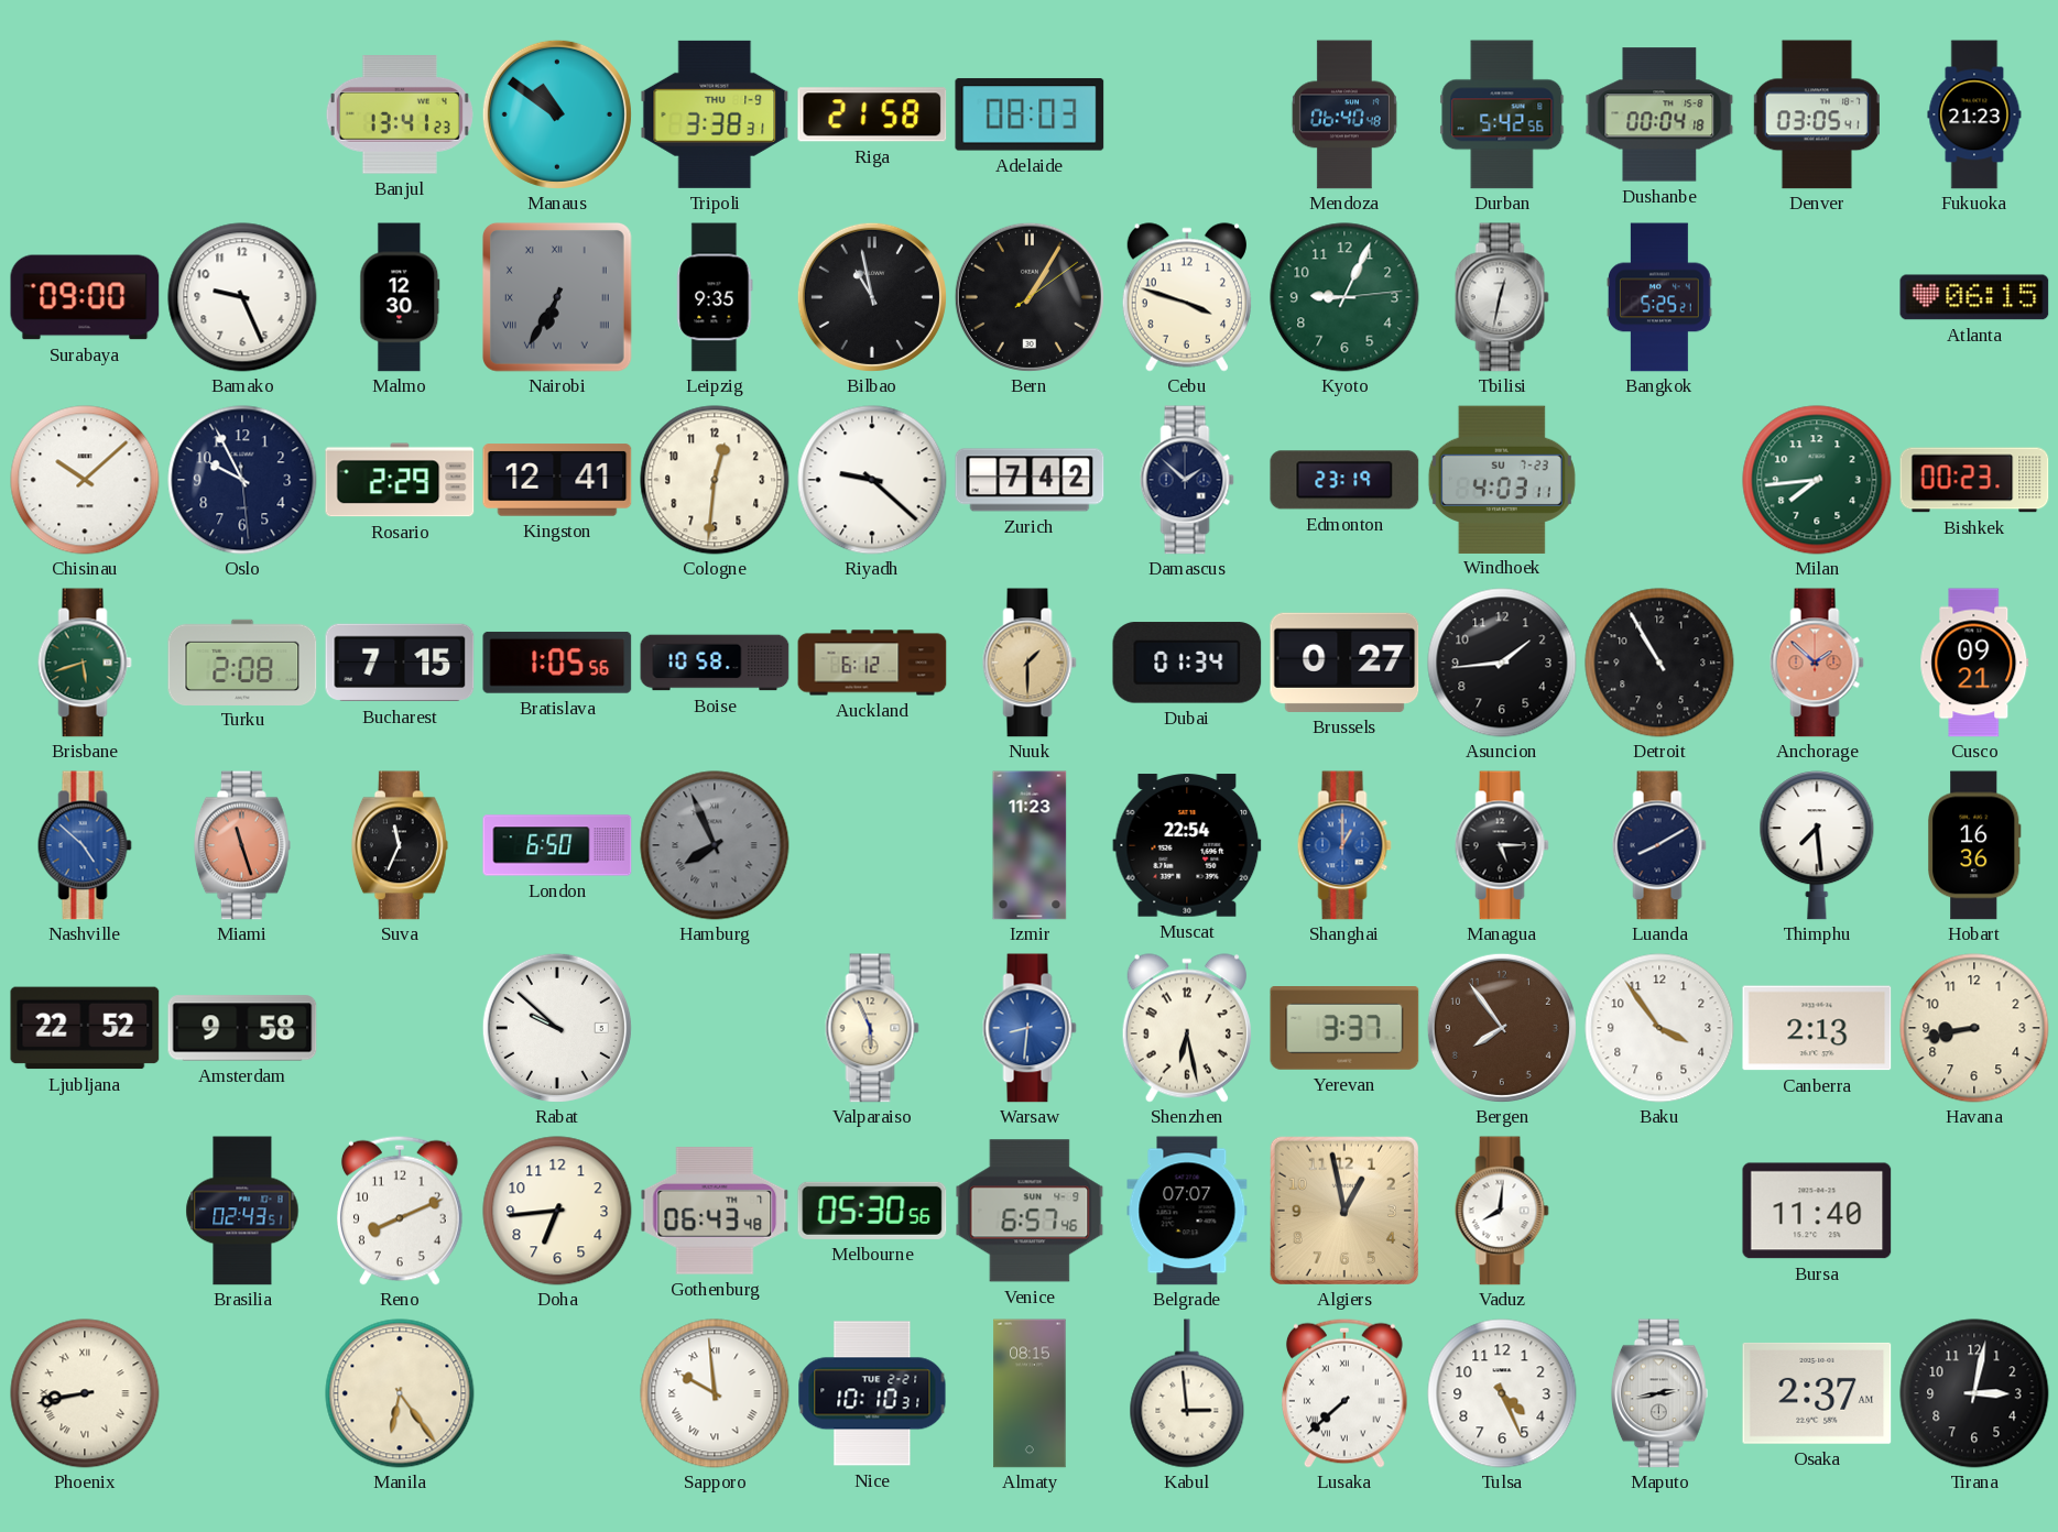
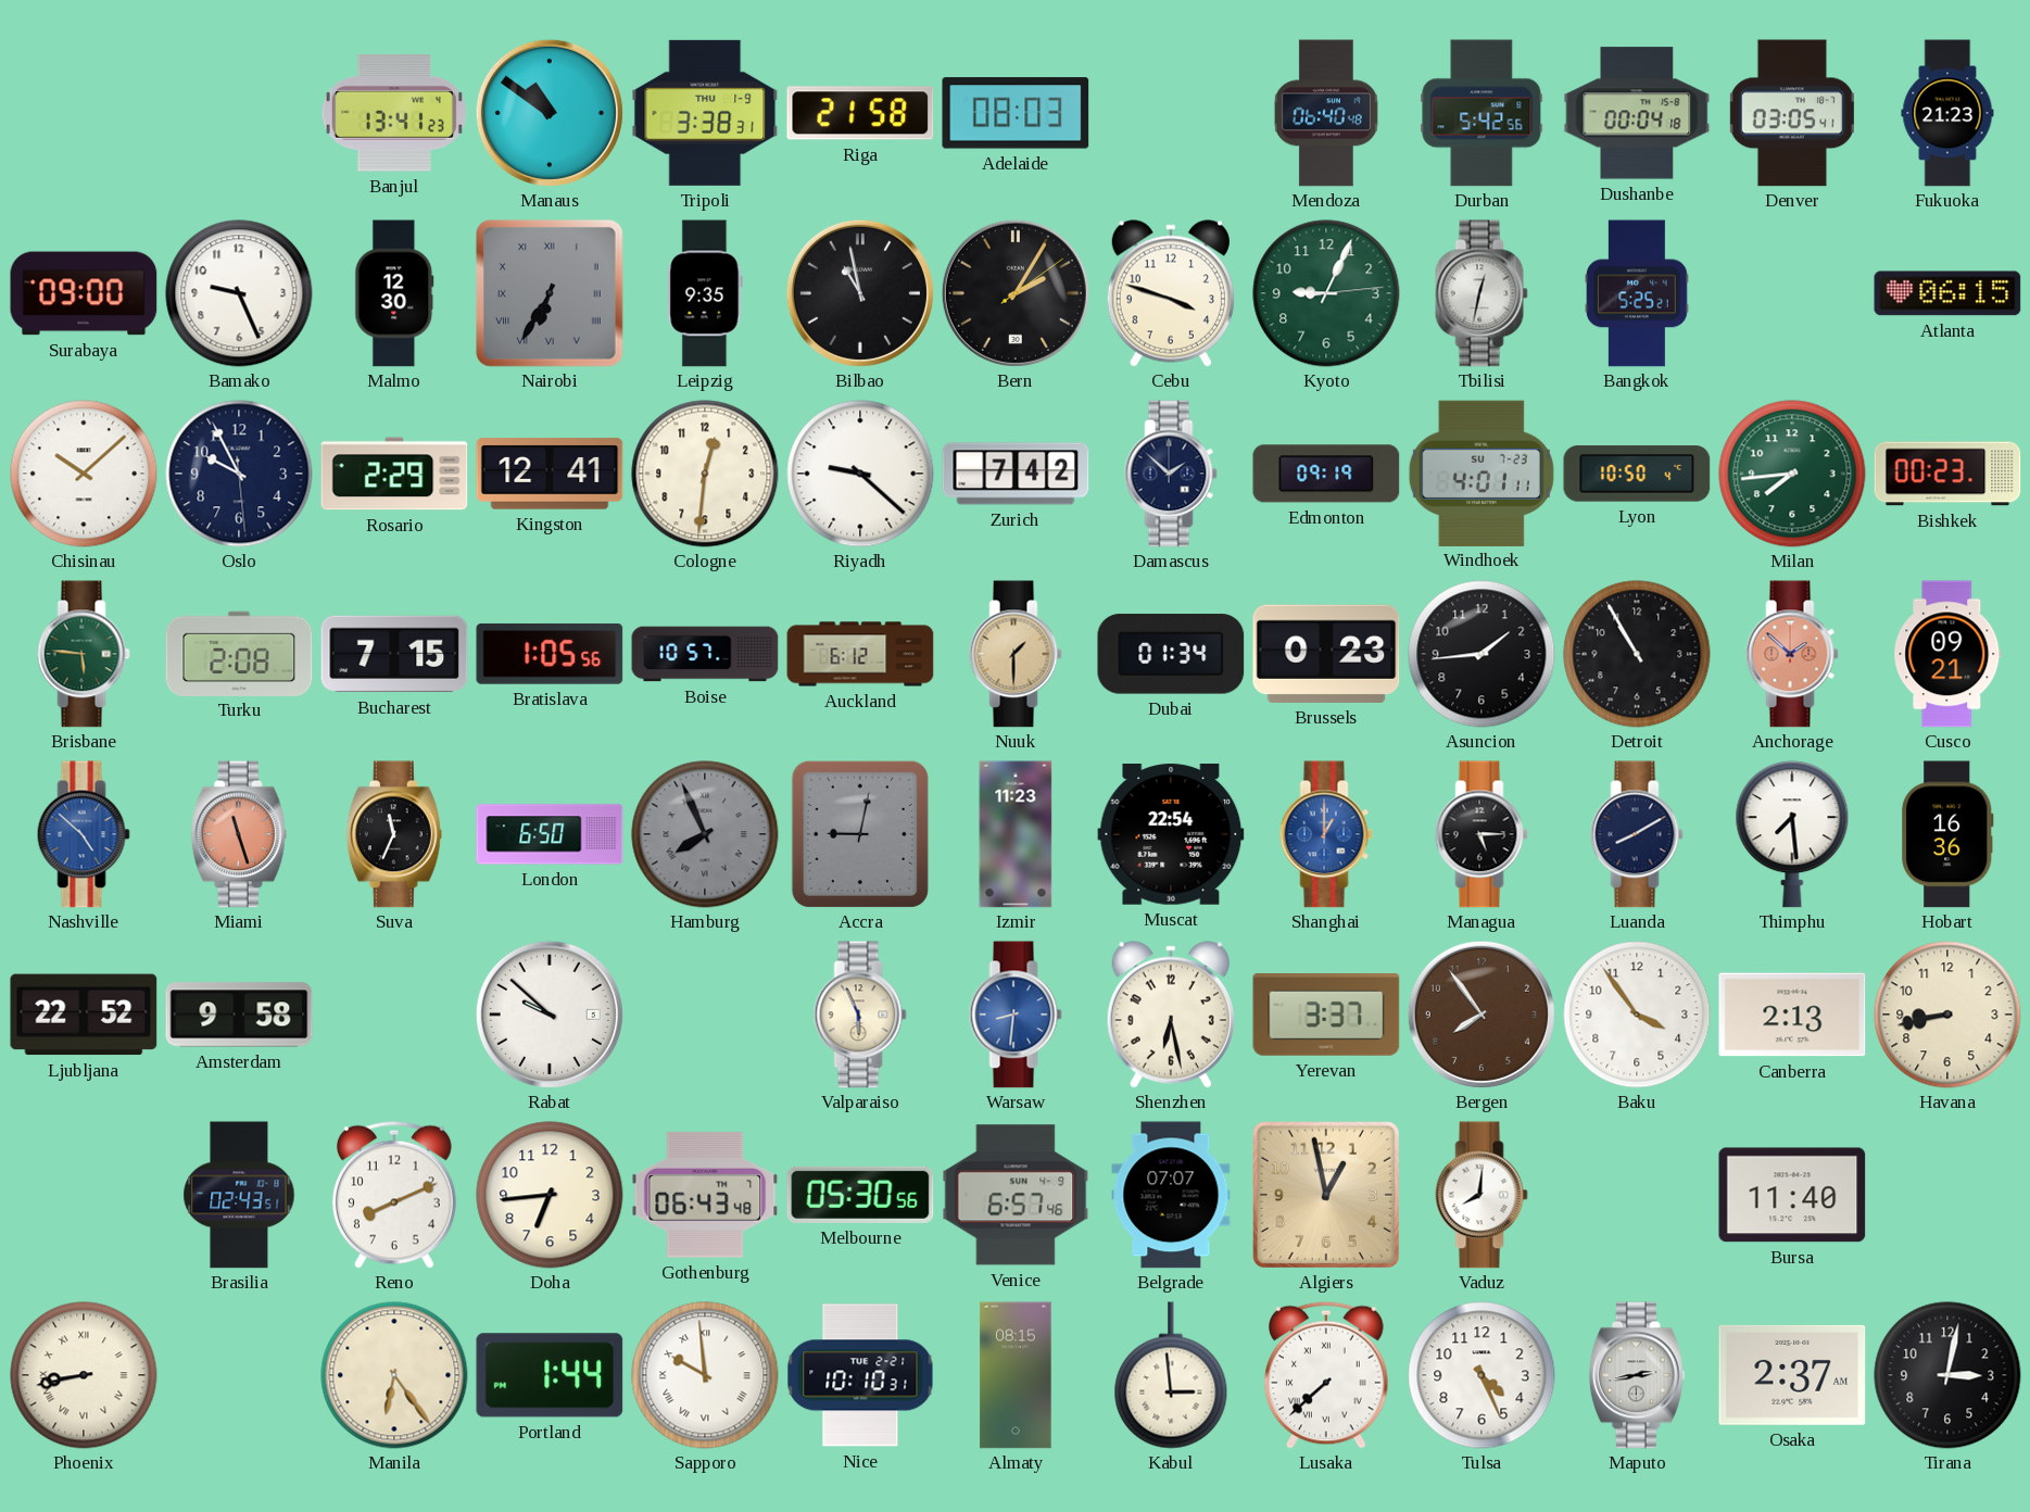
Bern: 1:05 -> 2:05
Edmonton: 23:19 -> 09:19
Windhoek: 4:03 -> 4:01
Lyon: none -> 10:50
Brisbane: 5:42 -> 5:46
Boise: 10:58 -> 10:57
Brussels: 0:27 -> 0:23
Accra: none -> 9:02
Portland: none -> 1:44
